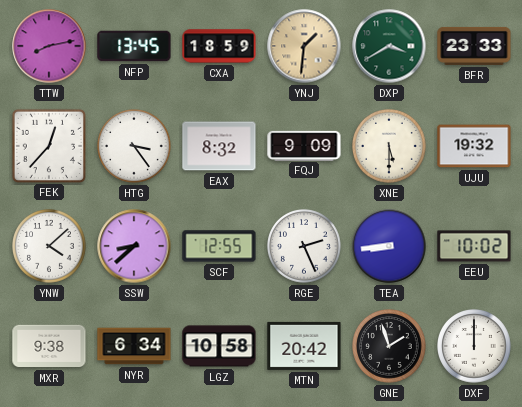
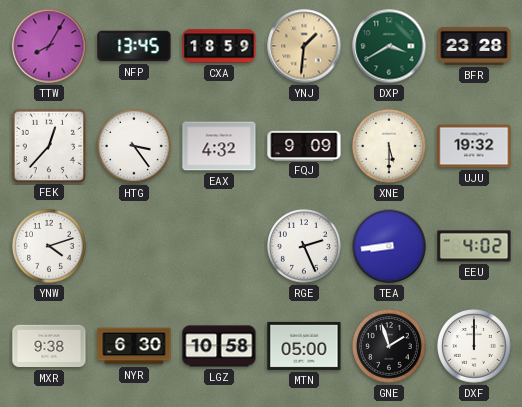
TTW: 8:13 -> 8:05
BFR: 23:33 -> 23:28
EAX: 8:32 -> 4:32
YNW: 4:08 -> 4:12
SSW: 8:38 -> none
SCF: 12:55 -> none
EEU: 10:02 -> 4:02
NYR: 6:34 -> 6:30
MTN: 20:42 -> 05:00
